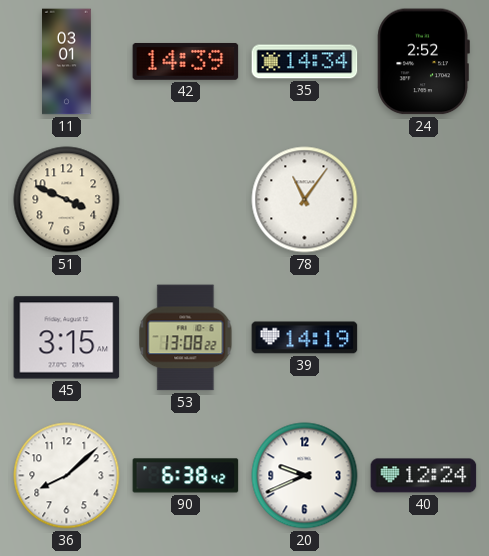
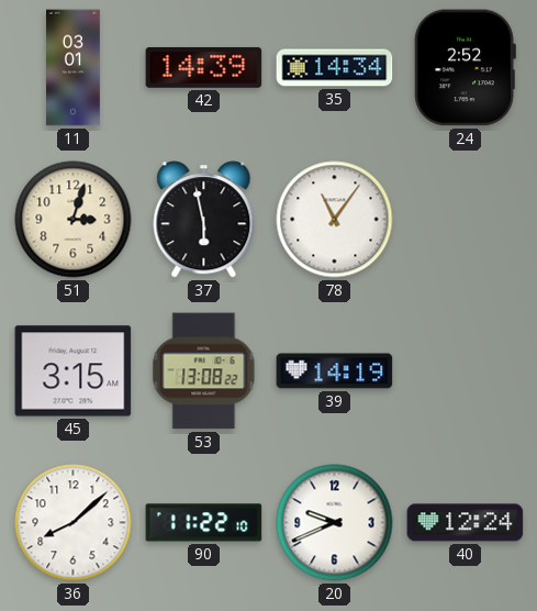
51: 3:49 -> 3:03
37: none -> 5:58
90: 6:38 -> 11:22
